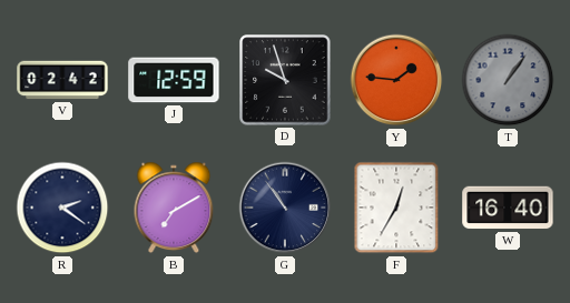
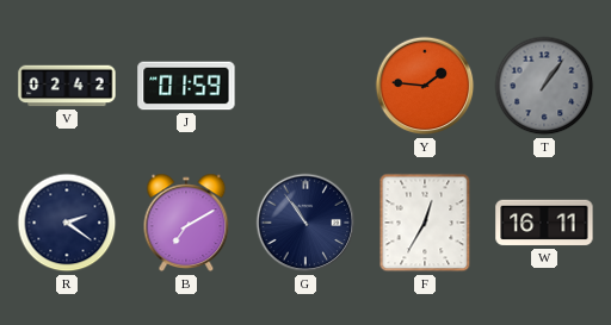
J: 12:59 -> 01:59
D: 9:57 -> none
W: 16:40 -> 16:11
